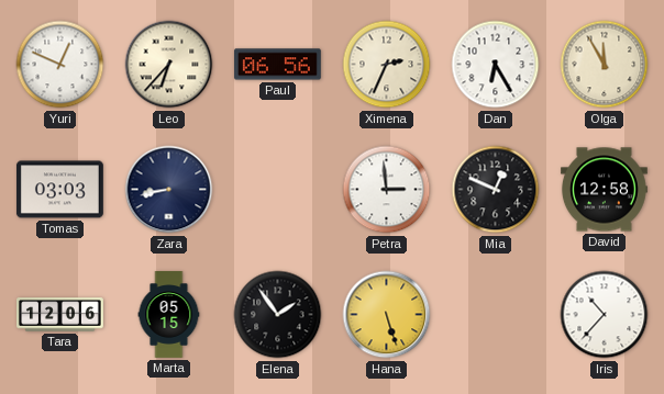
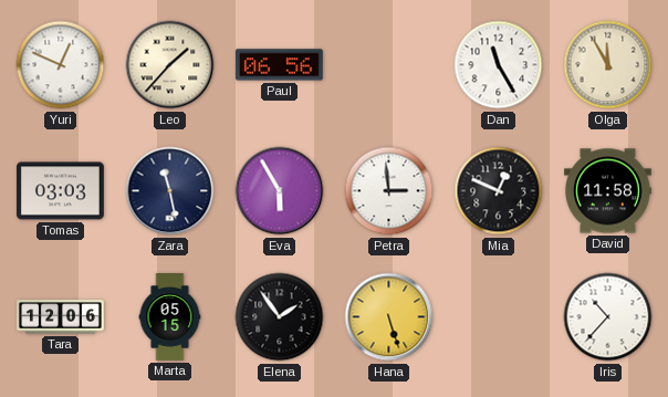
Leo: 6:37 -> 1:37
Ximena: 2:34 -> none
Dan: 6:25 -> 11:25
Zara: 8:43 -> 11:28
Eva: none -> 5:55
David: 12:58 -> 11:58
